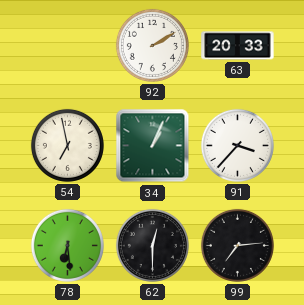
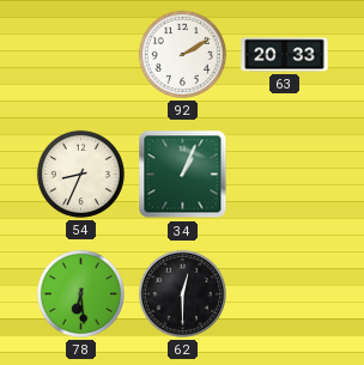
54: 6:58 -> 8:34
91: 3:37 -> none
99: 7:14 -> none
